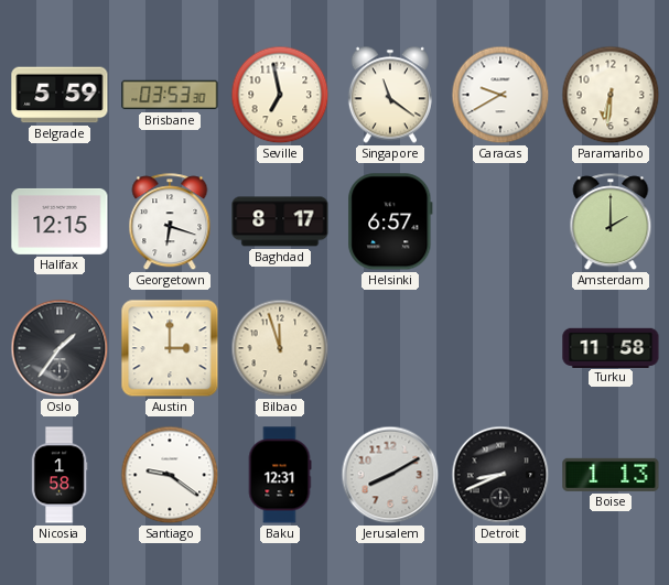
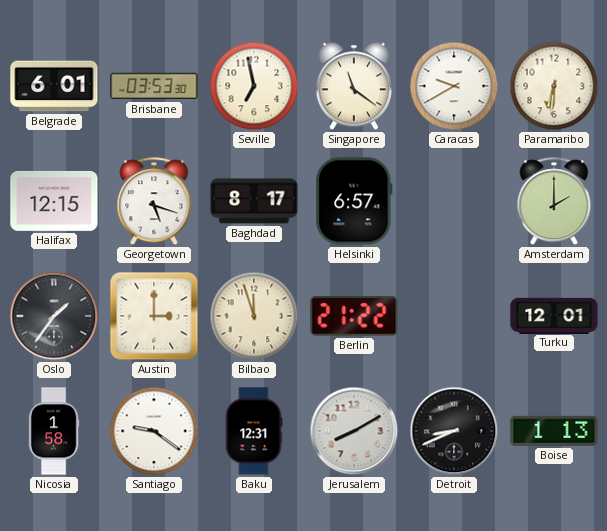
Belgrade: 5:59 -> 6:01
Georgetown: 6:18 -> 5:18
Berlin: none -> 21:22
Turku: 11:58 -> 12:01
